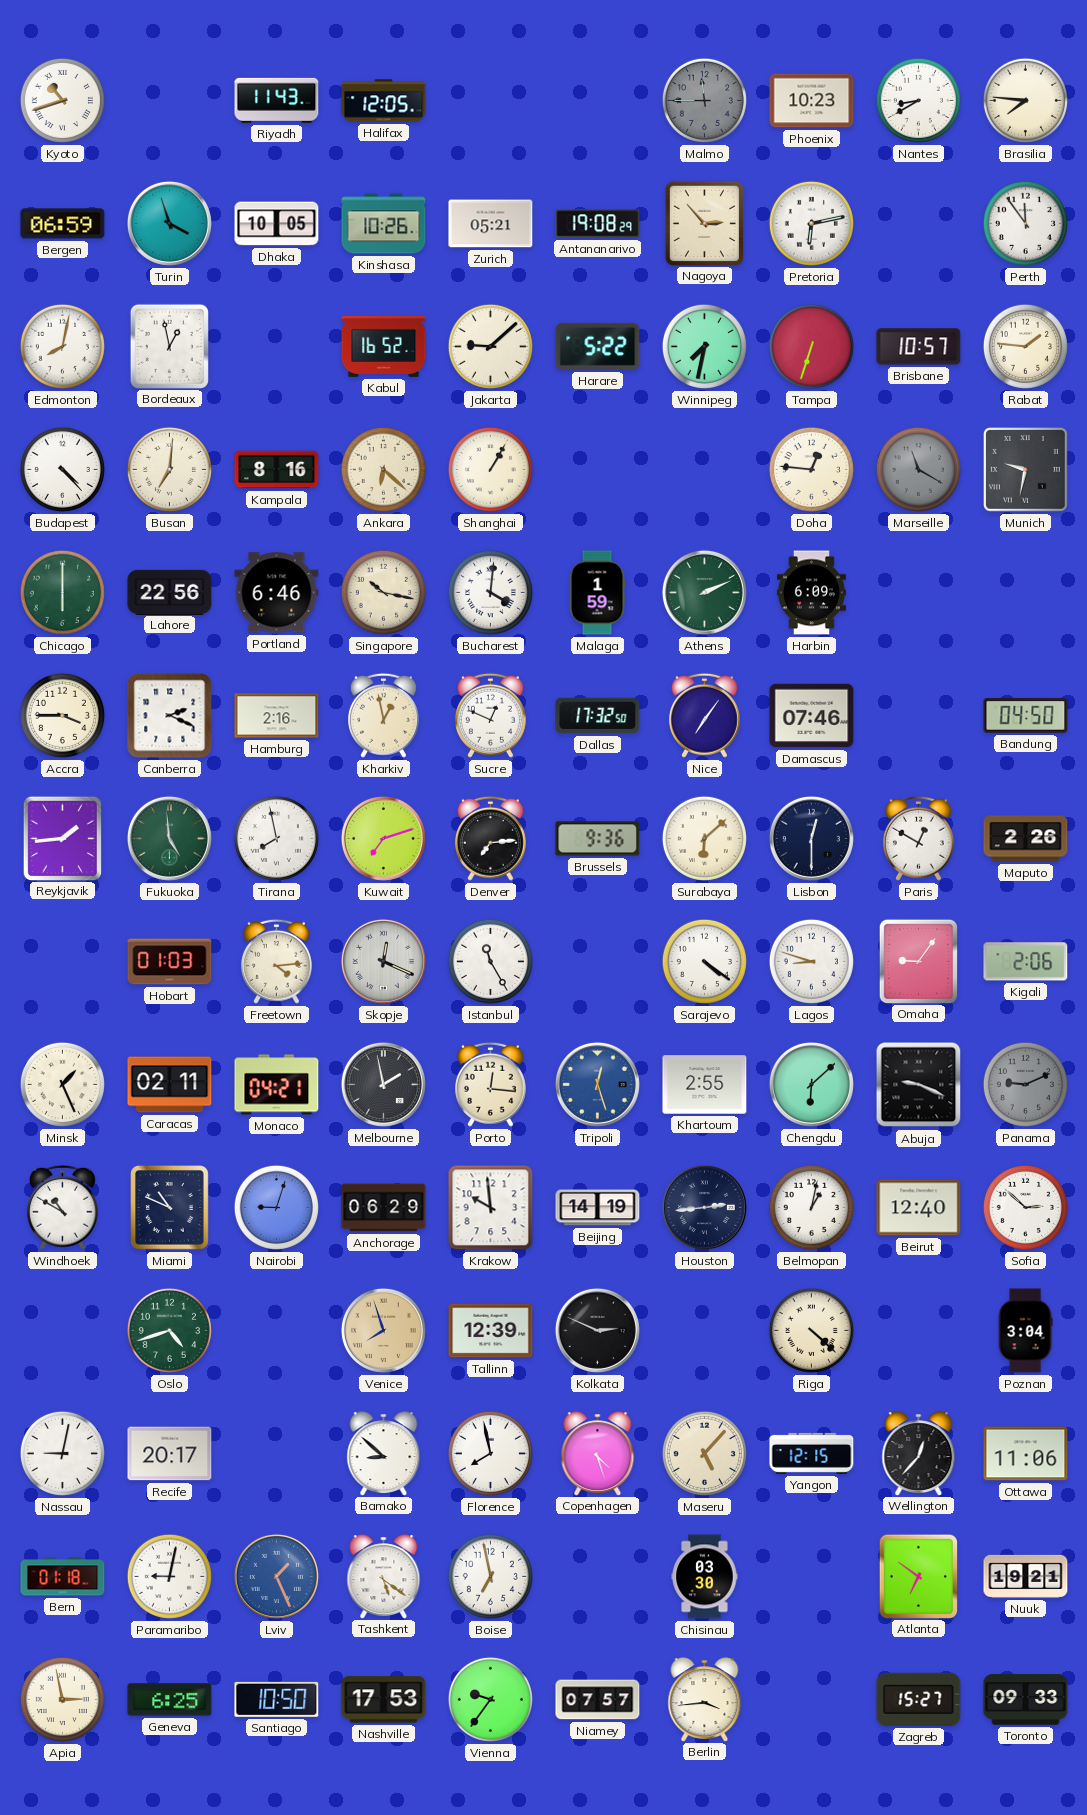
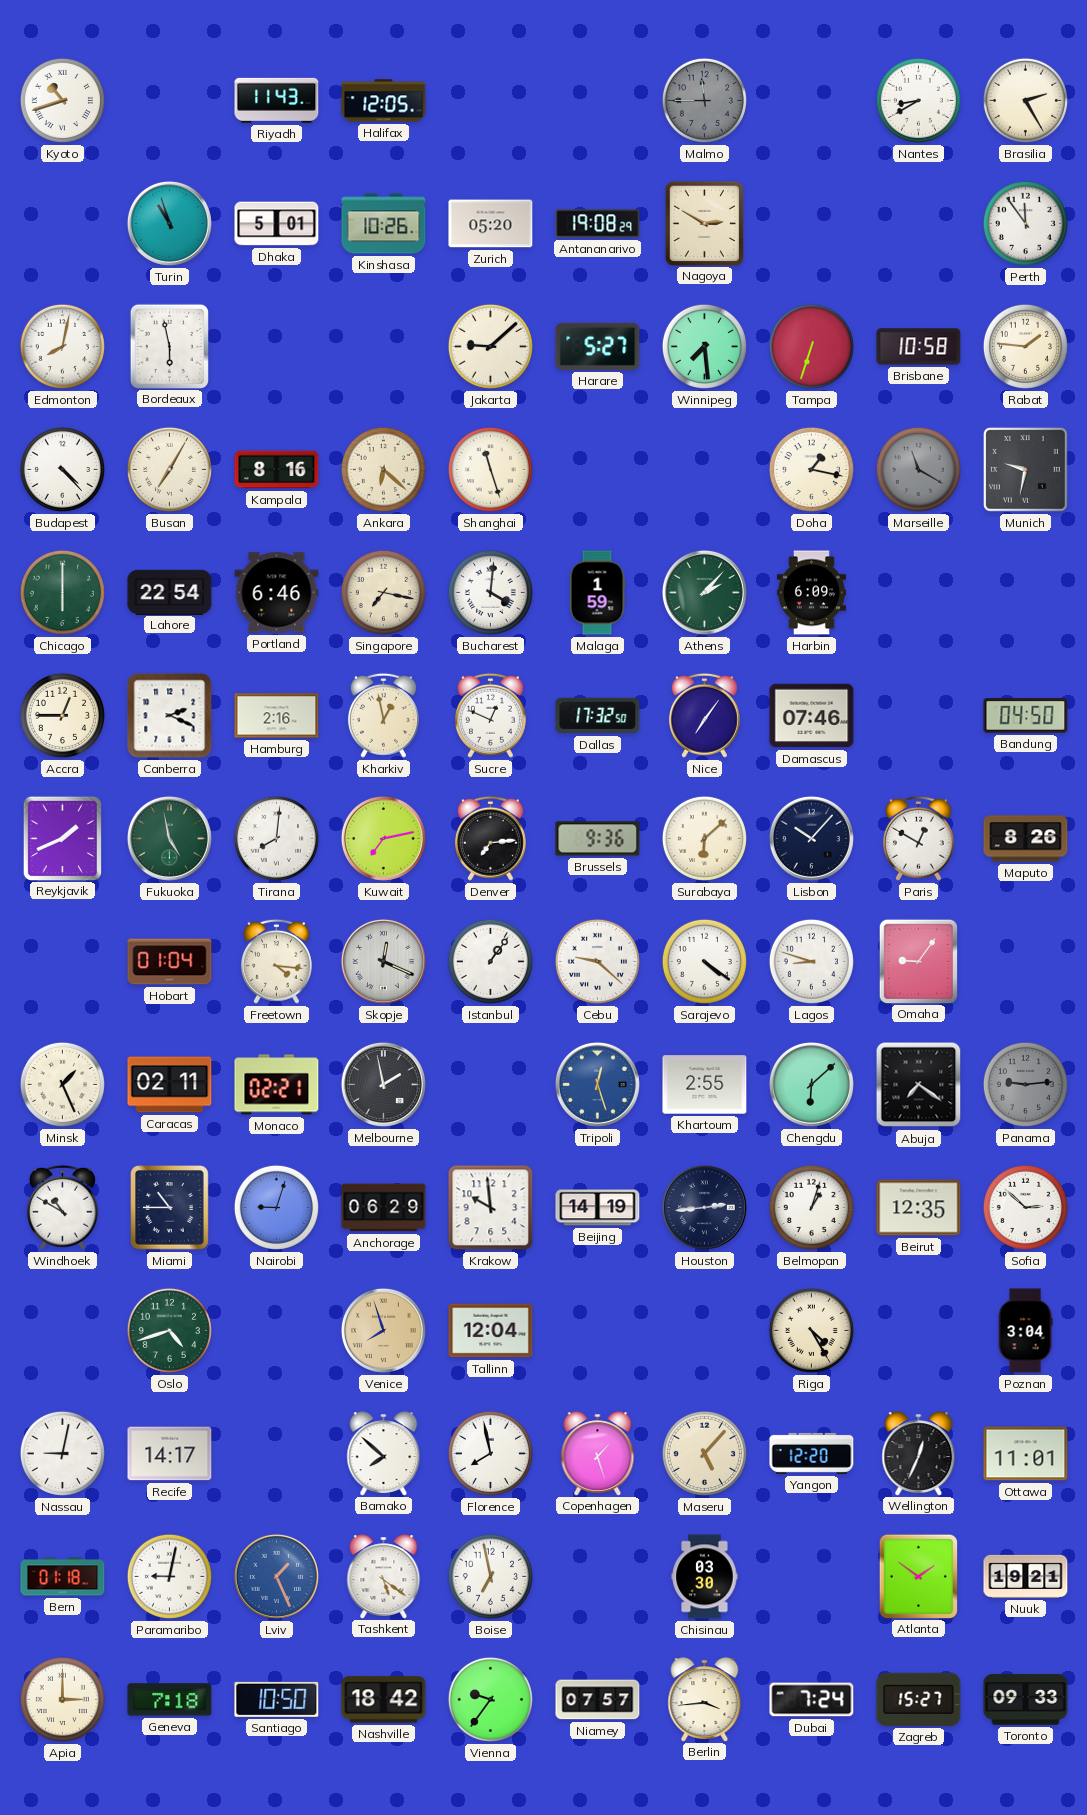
Phoenix: 10:23 -> none
Brasilia: 7:46 -> 2:25
Bergen: 06:59 -> none
Turin: 3:57 -> 10:57
Dhaka: 10:05 -> 5:01
Zurich: 05:21 -> 05:20
Nagoya: 2:53 -> 2:50
Pretoria: 6:13 -> none
Bordeaux: 12:58 -> 5:58
Kabul: 16:52 -> none
Harare: 5:22 -> 5:27
Winnipeg: 7:32 -> 7:29
Brisbane: 10:57 -> 10:58
Busan: 7:01 -> 7:05
Shanghai: 1:05 -> 11:27
Doha: 12:46 -> 1:17
Lahore: 22:56 -> 22:54
Singapore: 10:17 -> 7:17
Athens: 2:11 -> 2:07
Accra: 3:45 -> 12:45
Reykjavik: 1:44 -> 1:41
Fukuoka: 4:59 -> 4:58
Tirana: 7:58 -> 8:01
Kuwait: 7:12 -> 7:13
Lisbon: 12:30 -> 10:07
Maputo: 2:26 -> 8:26
Hobart: 01:03 -> 01:04
Freetown: 4:14 -> 4:16
Istanbul: 11:25 -> 1:06
Cebu: none -> 9:22
Kigali: 2:06 -> none
Monaco: 04:21 -> 02:21
Porto: 12:16 -> none
Abuja: 9:19 -> 7:21
Panama: 9:11 -> 9:14
Miami: 10:49 -> 10:45
Belmopan: 1:02 -> 1:03
Beirut: 12:40 -> 12:35
Tallinn: 12:39 -> 12:04
Kolkata: 2:49 -> none
Riga: 4:22 -> 4:25
Recife: 20:17 -> 14:17
Bamako: 8:52 -> 7:52
Copenhagen: 4:27 -> 1:27
Yangon: 12:15 -> 12:20
Wellington: 12:37 -> 12:34
Ottawa: 11:06 -> 11:01
Atlanta: 6:51 -> 1:51
Apia: 2:58 -> 3:00
Geneva: 6:25 -> 7:18
Nashville: 17:53 -> 18:42
Dubai: none -> 7:24
